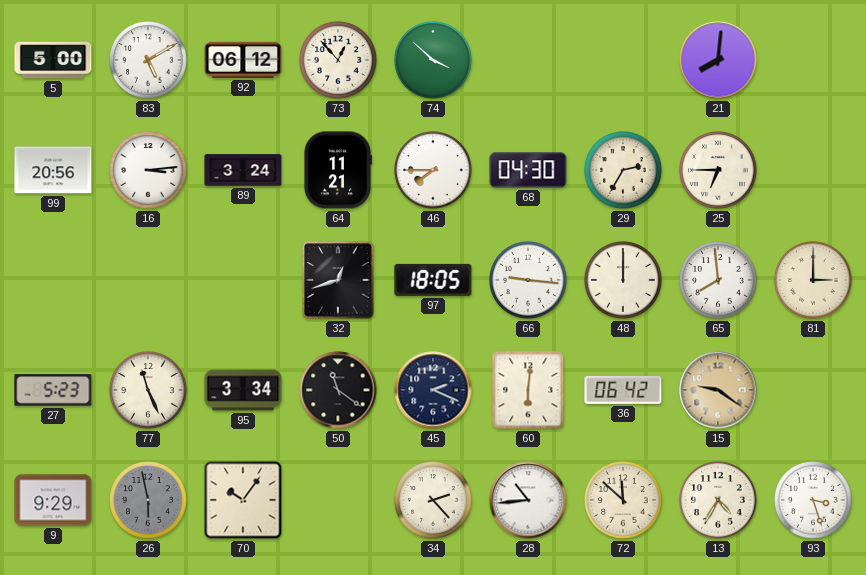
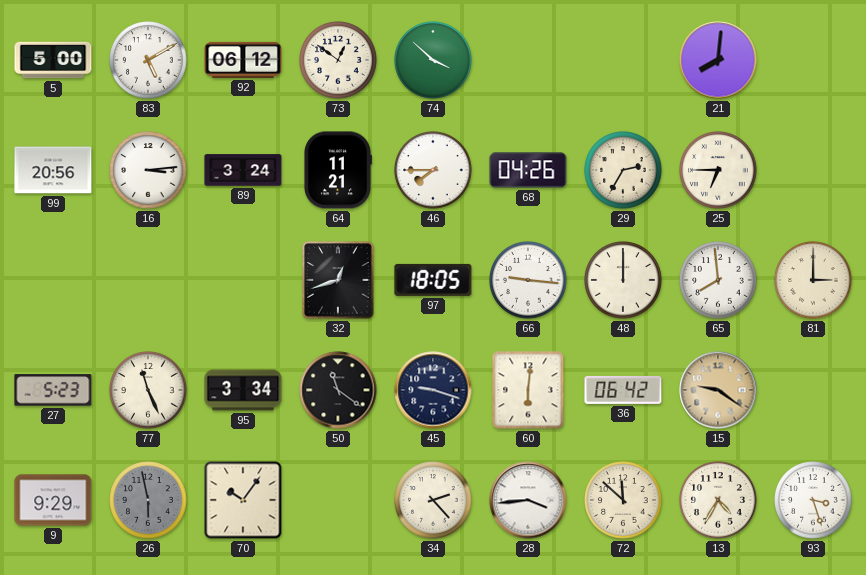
73: 12:53 -> 12:51
68: 04:30 -> 04:26
45: 2:19 -> 9:18
28: 10:44 -> 3:44
